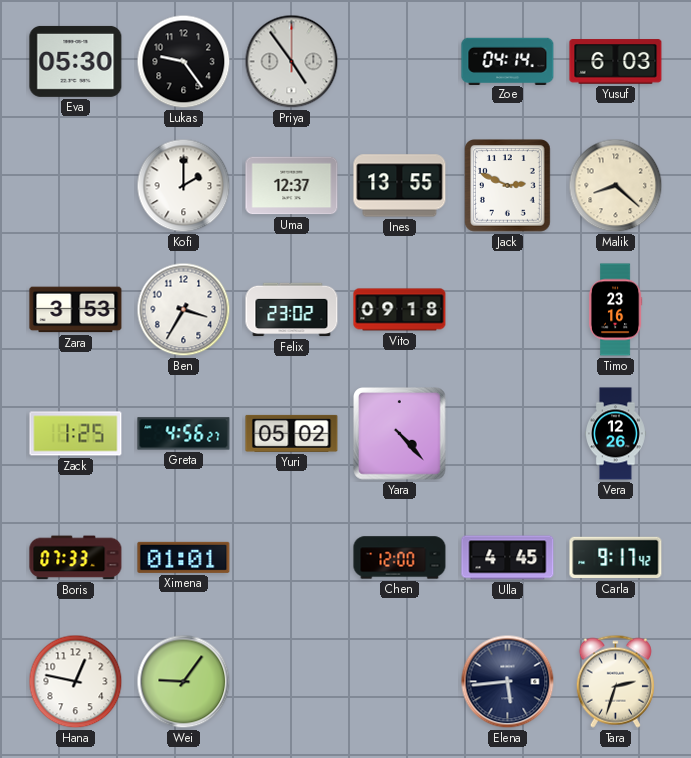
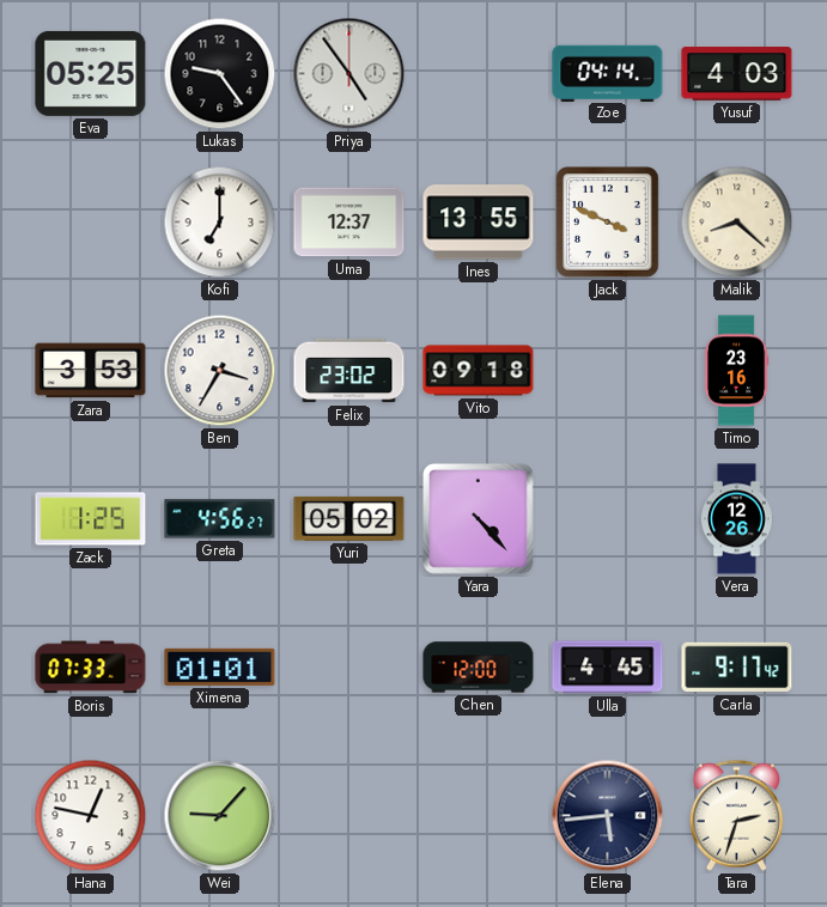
Eva: 05:30 -> 05:25
Yusuf: 6:03 -> 4:03
Kofi: 2:00 -> 7:00
Jack: 2:49 -> 3:49
Wei: 9:06 -> 9:07
